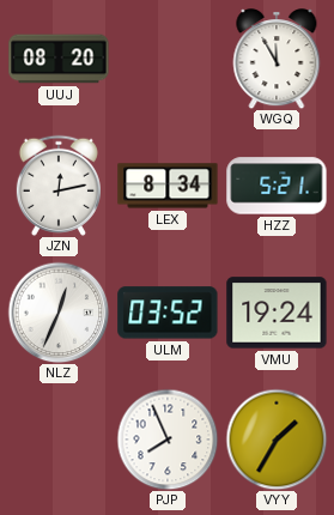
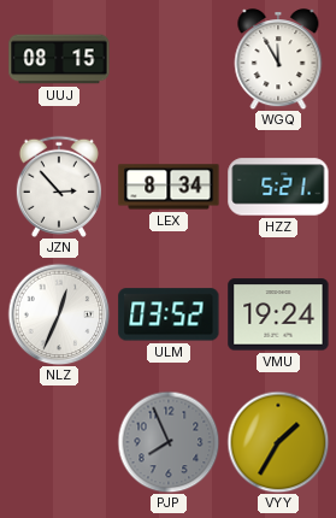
UUJ: 08:20 -> 08:15
JZN: 12:13 -> 2:53
PJP dial: white -> grey
